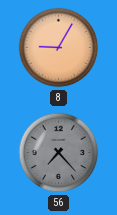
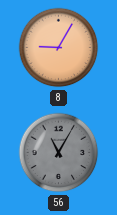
56: 7:23 -> 11:05
